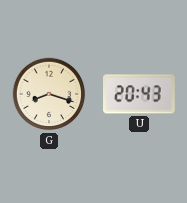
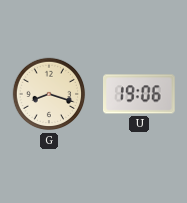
U: 20:43 -> 19:06
